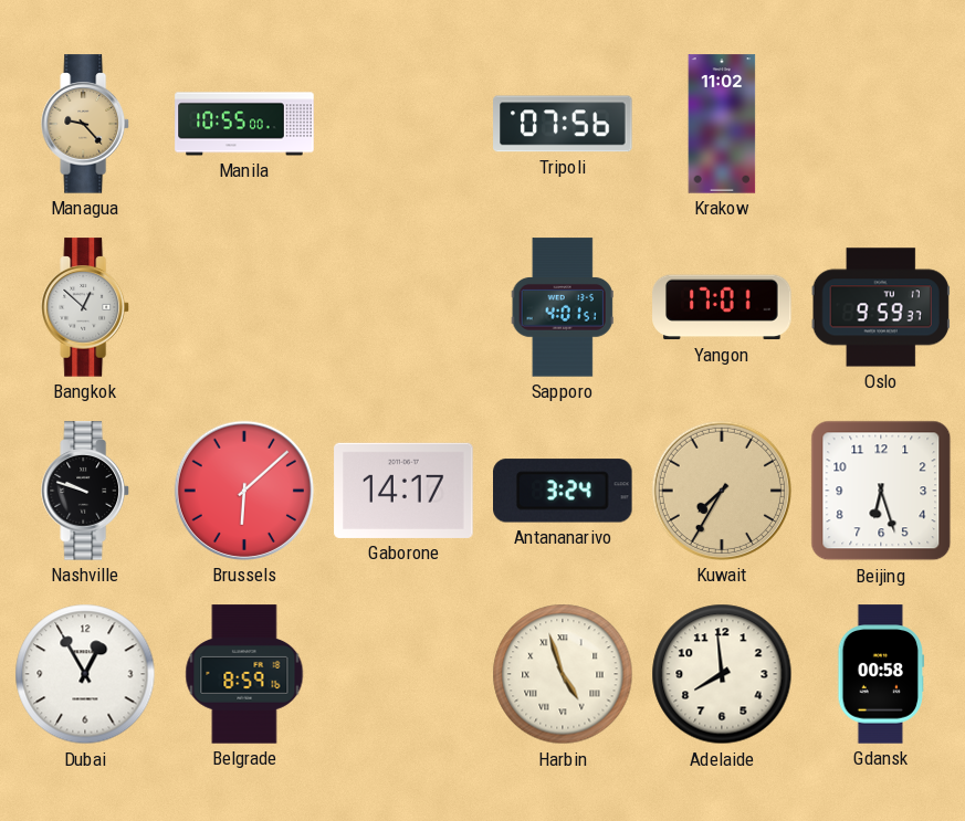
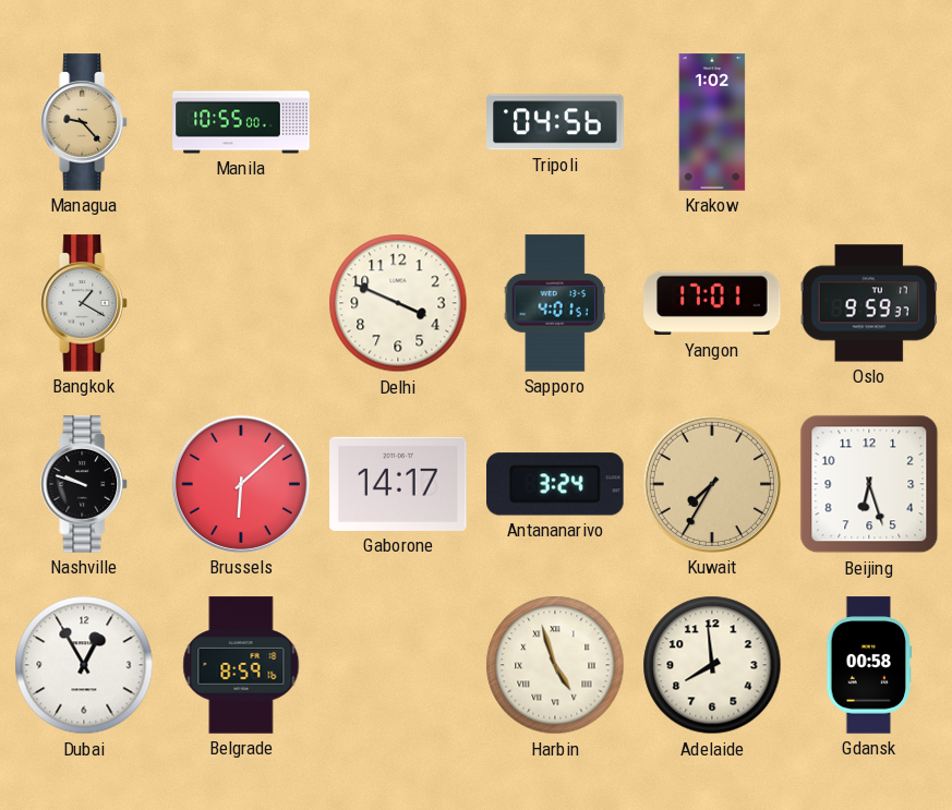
Tripoli: 07:56 -> 04:56
Krakow: 11:02 -> 1:02
Bangkok: 12:52 -> 1:20
Delhi: none -> 3:49
